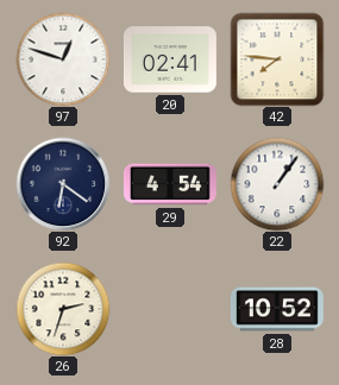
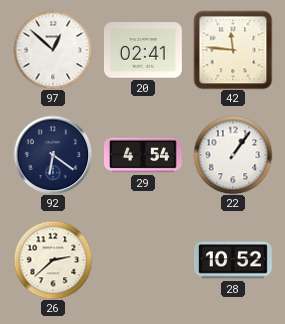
97: 12:48 -> 12:52
42: 7:46 -> 11:46
26: 2:33 -> 2:38
